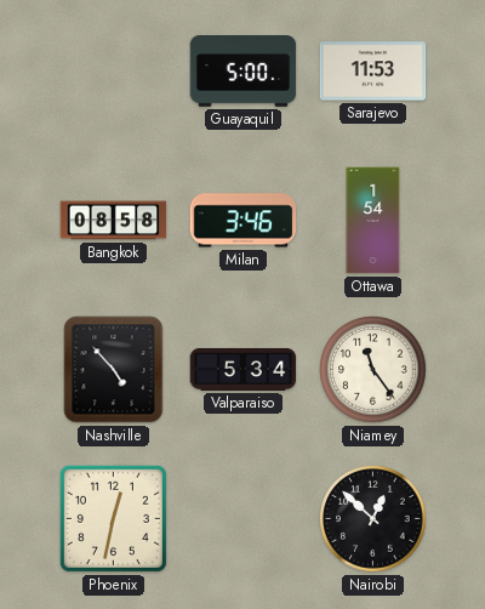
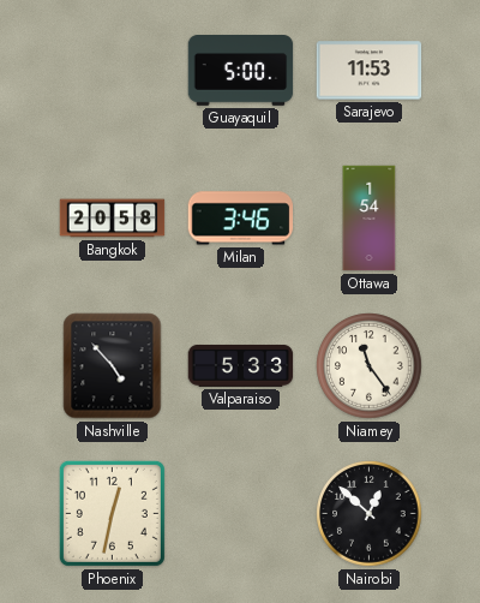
Bangkok: 08:58 -> 20:58
Valparaiso: 5:34 -> 5:33
